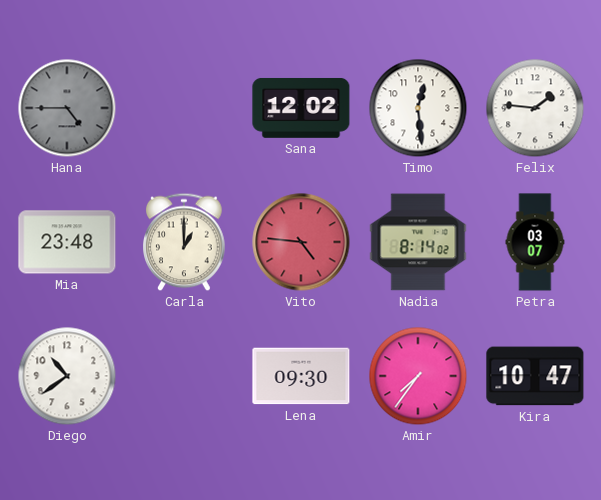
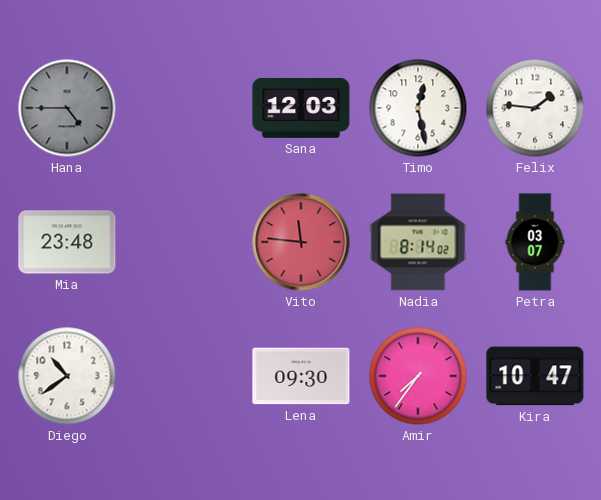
Sana: 12:02 -> 12:03
Timo: 12:29 -> 12:28
Carla: 1:00 -> none
Vito: 4:46 -> 11:46
